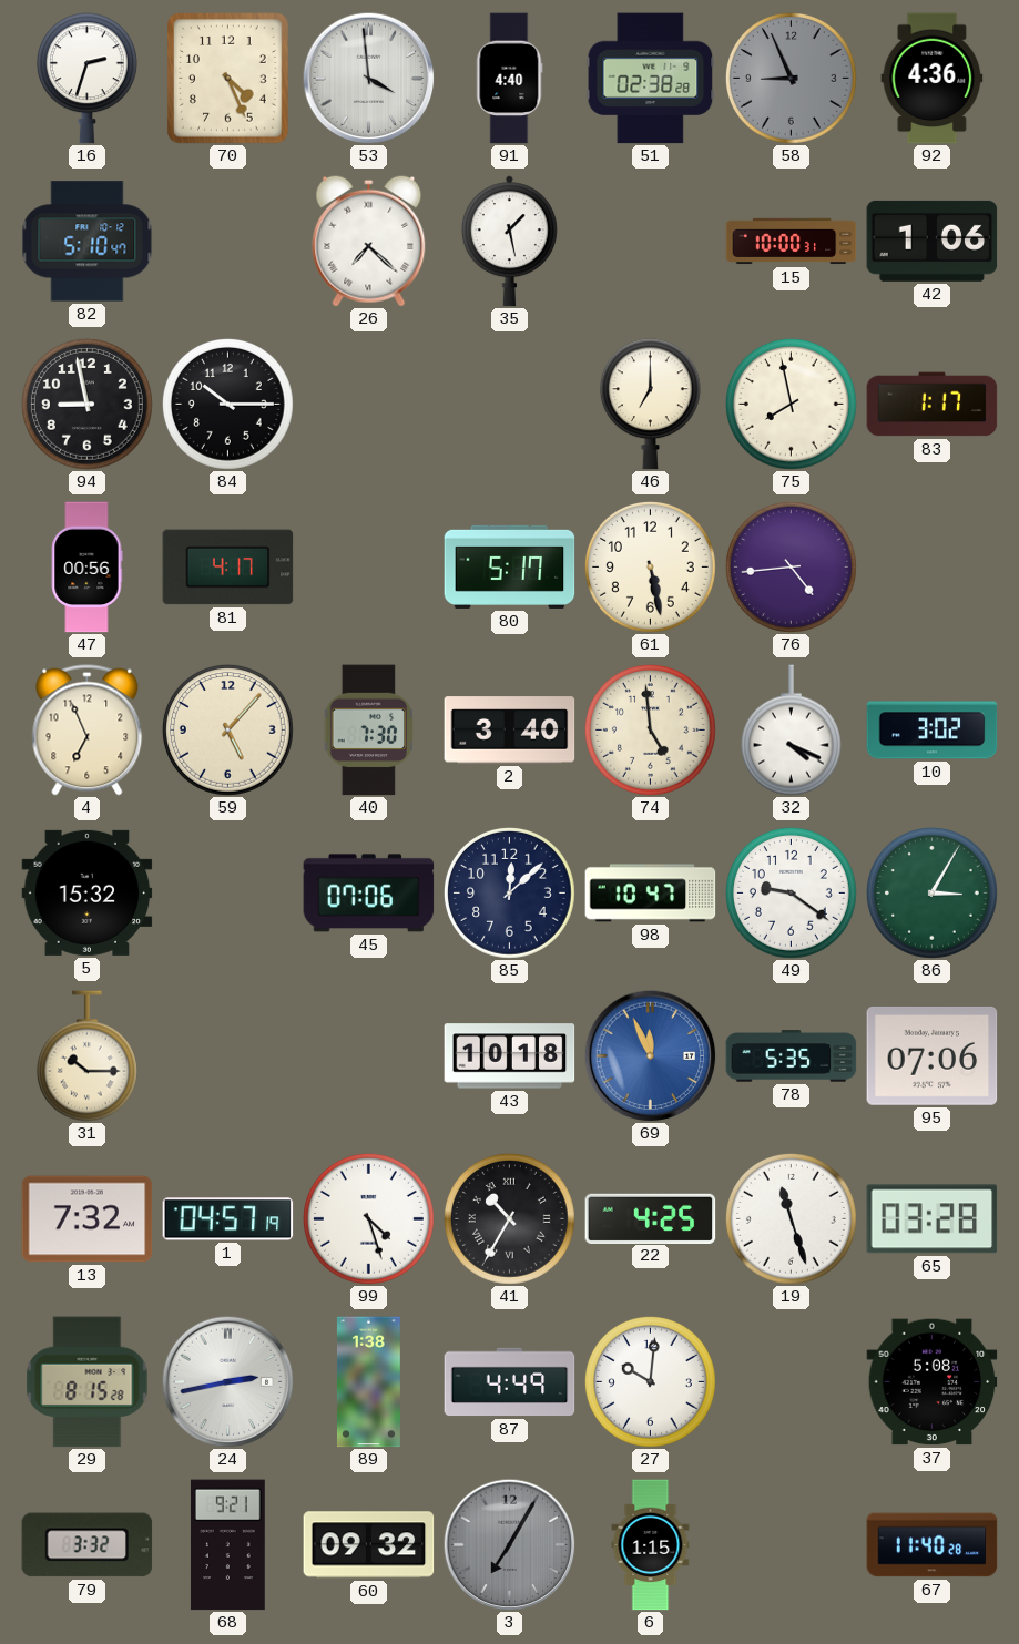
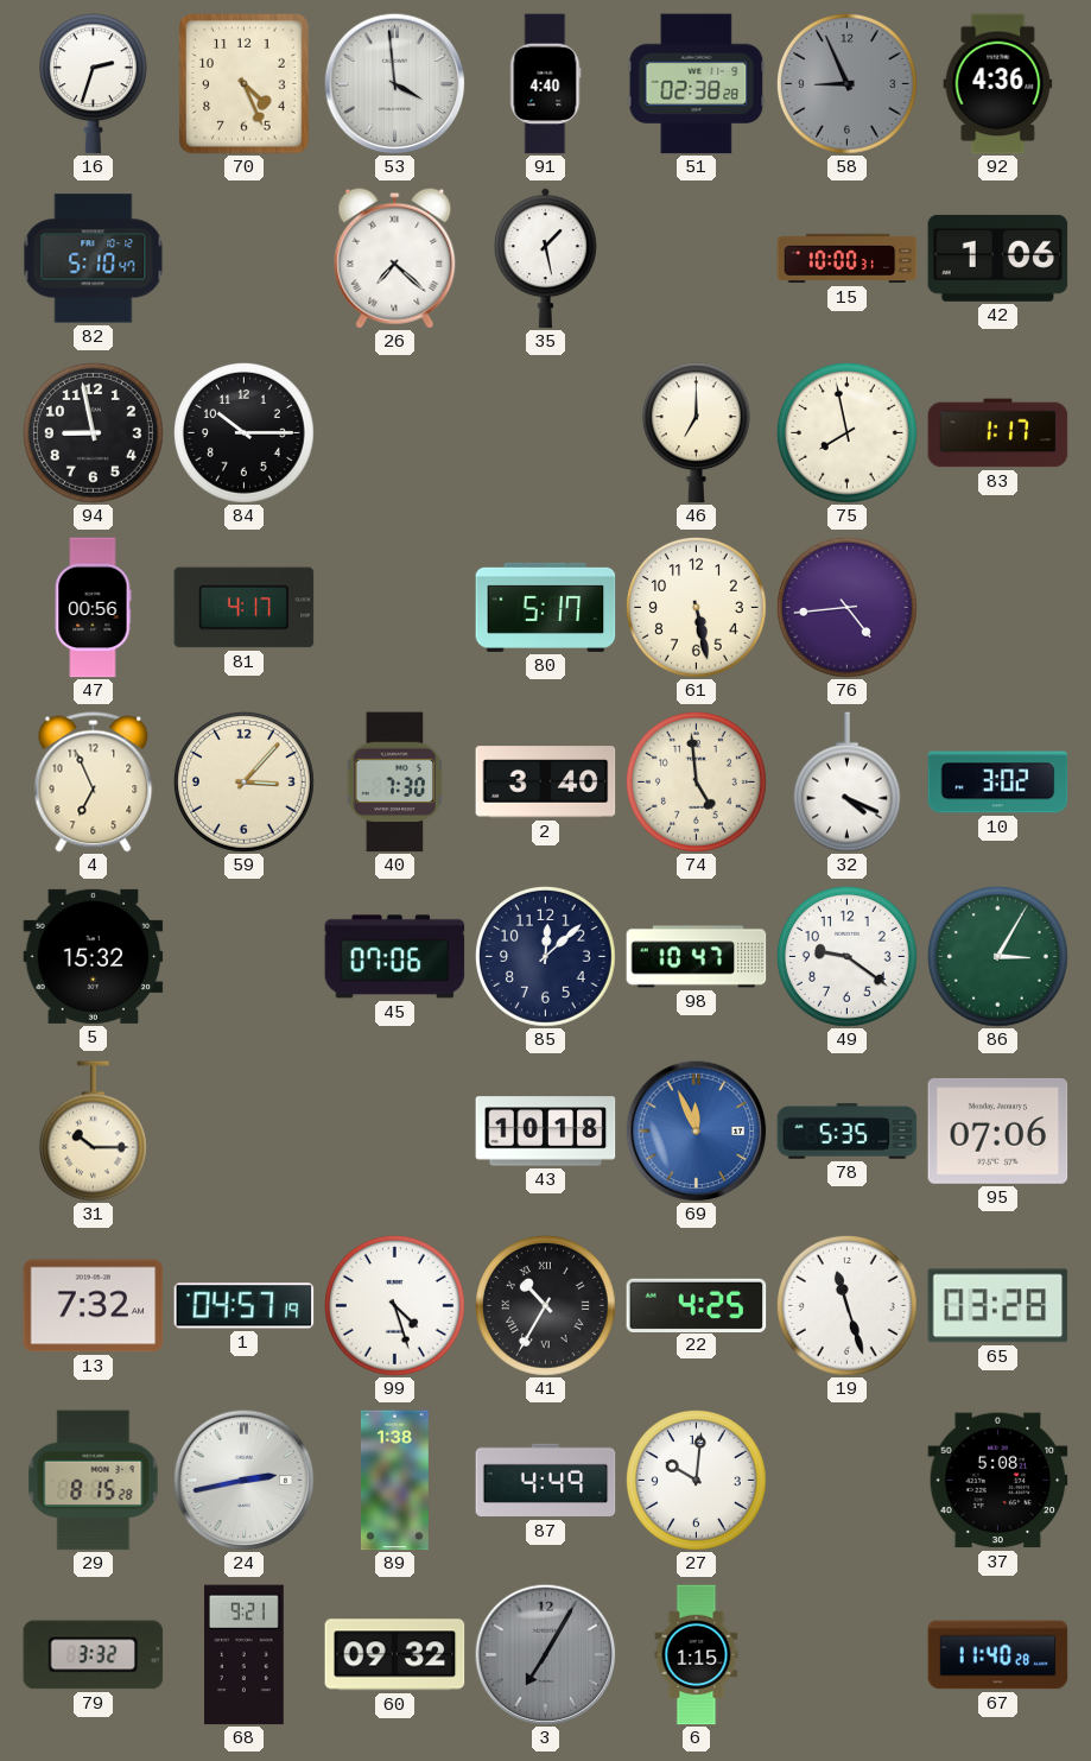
59: 5:07 -> 3:07
